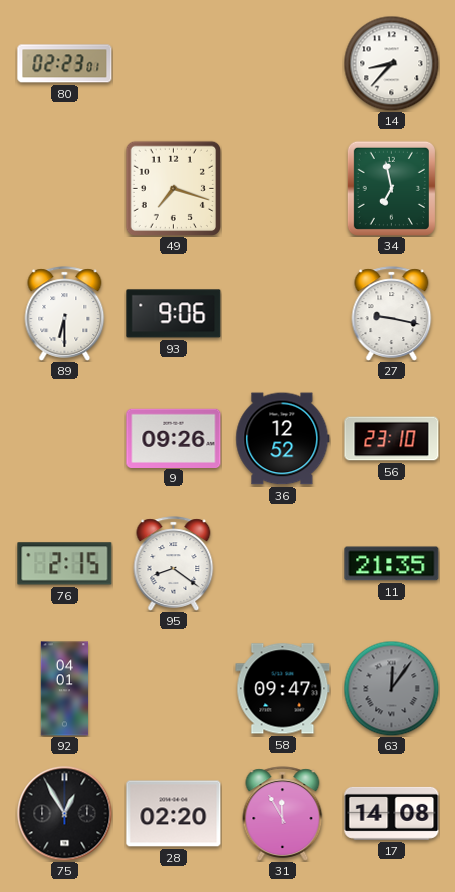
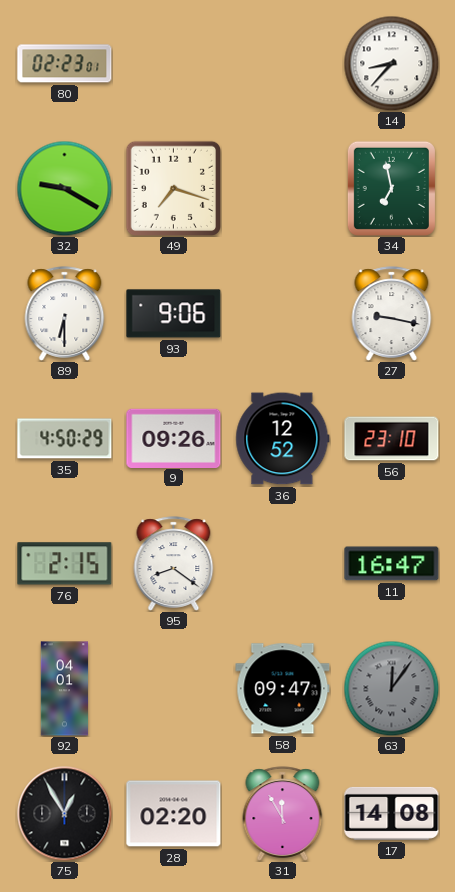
32: none -> 9:20
35: none -> 4:50
11: 21:35 -> 16:47
